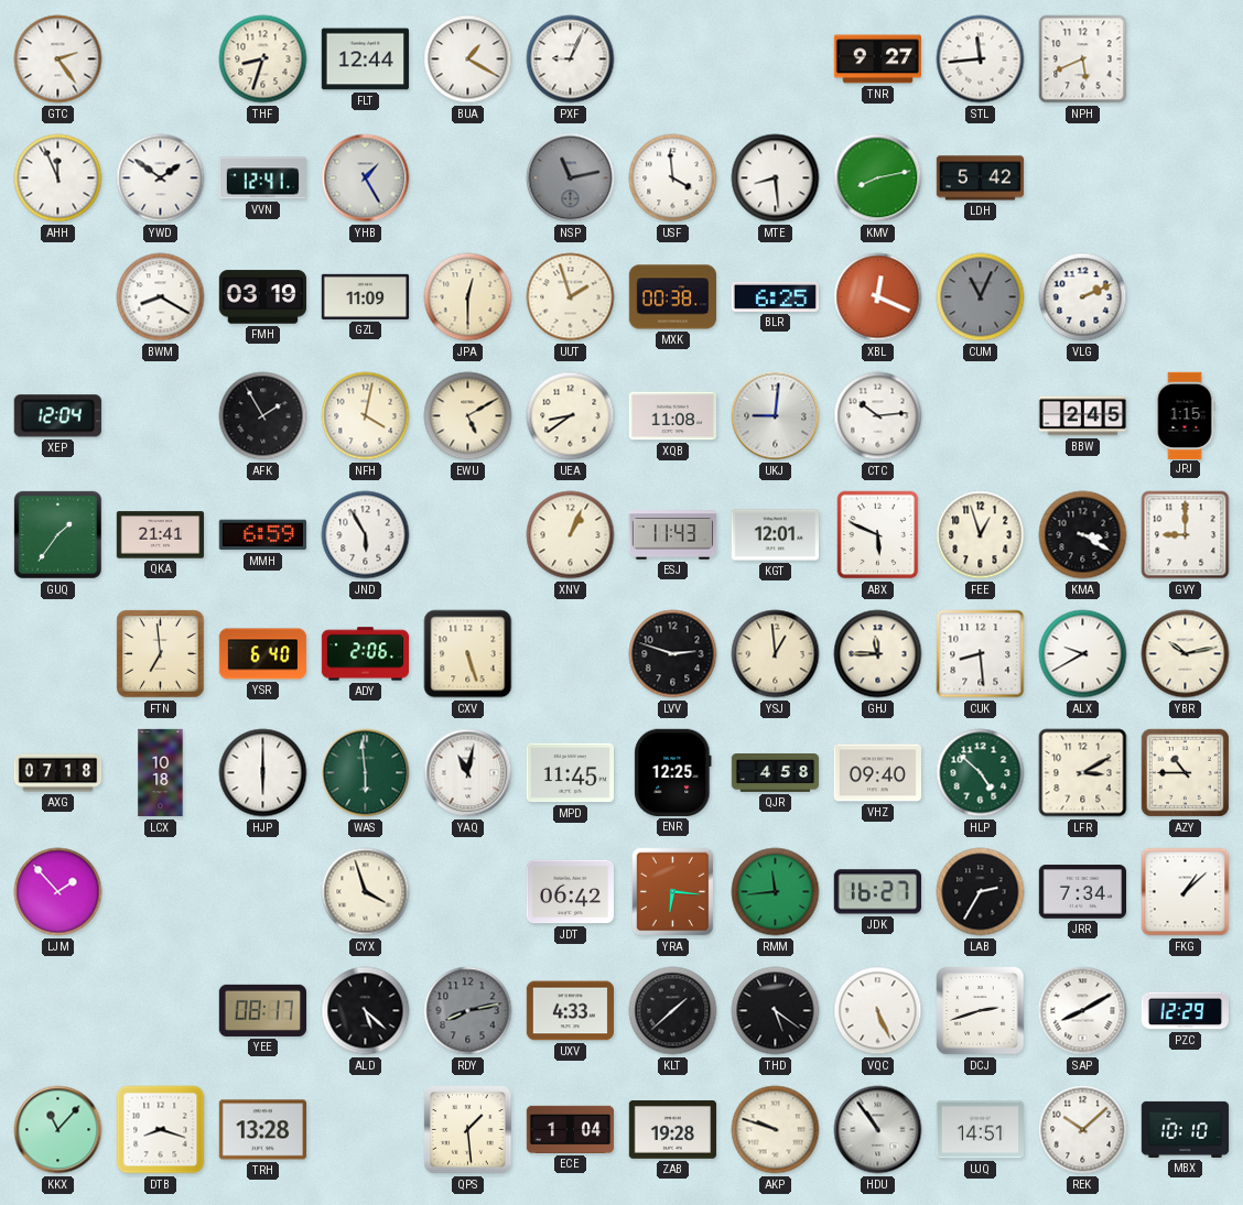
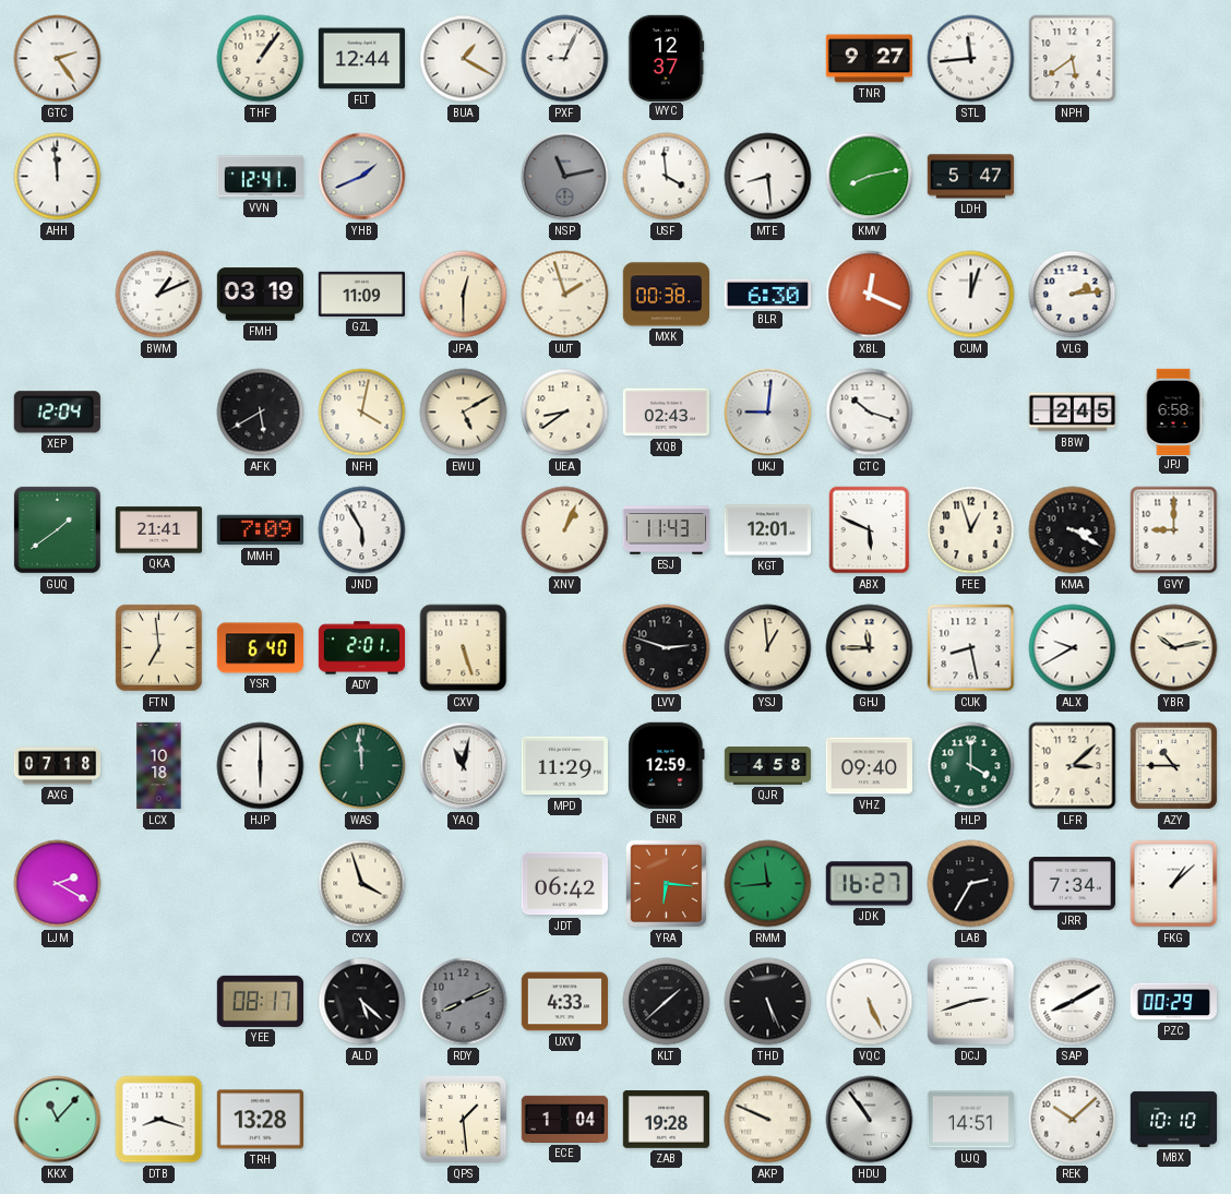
THF: 8:33 -> 1:06
WYC: none -> 12:37
NPH: 5:41 -> 5:39
AHH: 11:56 -> 11:59
YWD: 1:51 -> none
YHB: 1:25 -> 1:41
LDH: 5:42 -> 5:47
BWM: 8:20 -> 1:11
BLR: 6:25 -> 6:30
CUM: 11:04 -> 12:03
CUM dial: grey -> white
VLG: 2:11 -> 2:14
AFK: 1:55 -> 5:40
XQB: 11:08 -> 02:43
CTC: 10:14 -> 10:18
JPJ: 1:15 -> 6:58
GUQ: 1:36 -> 1:39
MMH: 6:59 -> 7:09
ADY: 2:06 -> 2:01
CUK: 8:29 -> 8:28
WAS: 5:59 -> 11:59
MPD: 11:45 -> 11:29
ENR: 12:25 -> 12:59
HLP: 4:52 -> 4:00
LFR: 3:10 -> 3:08
LJM: 1:53 -> 2:20
RDY: 8:13 -> 8:11
THD: 5:21 -> 5:26
PZC: 12:29 -> 00:29
AKP: 9:48 -> 9:49
